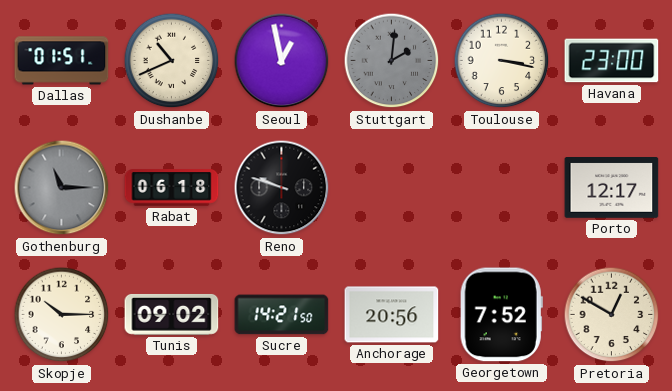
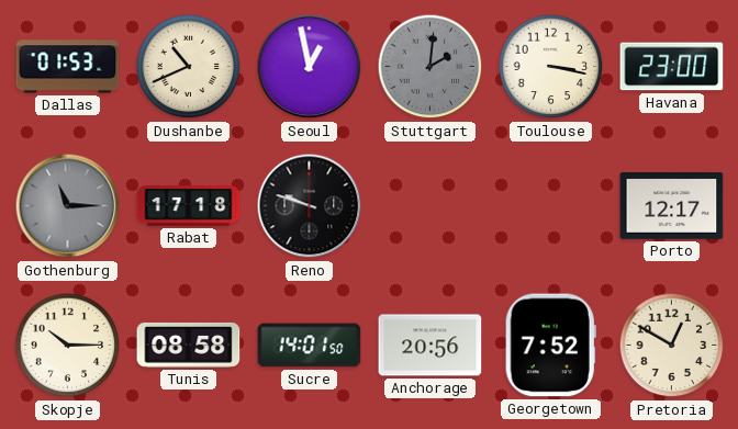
Dallas: 01:51 -> 01:53
Rabat: 06:18 -> 17:18
Tunis: 09:02 -> 08:58
Sucre: 14:21 -> 14:01
